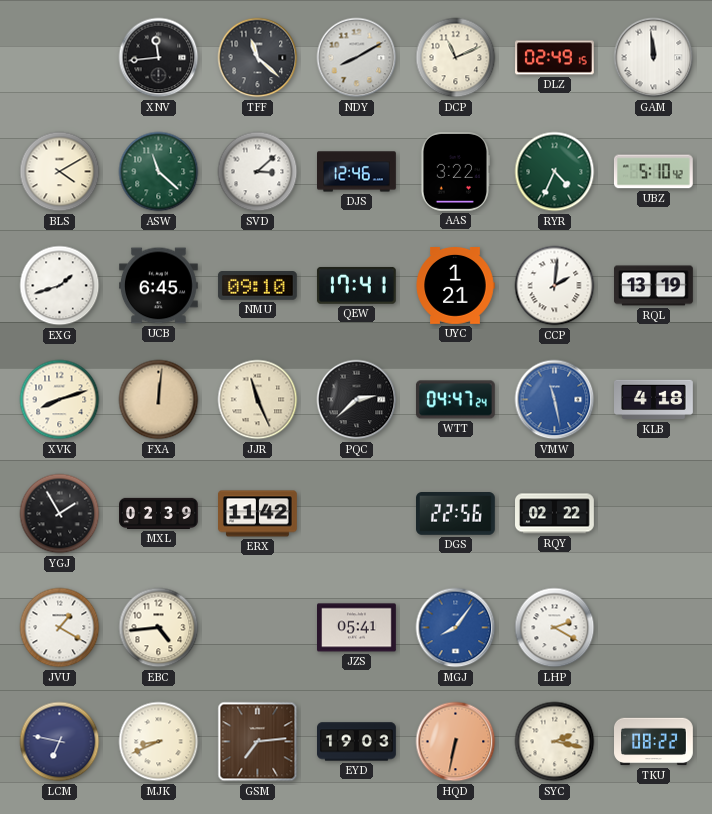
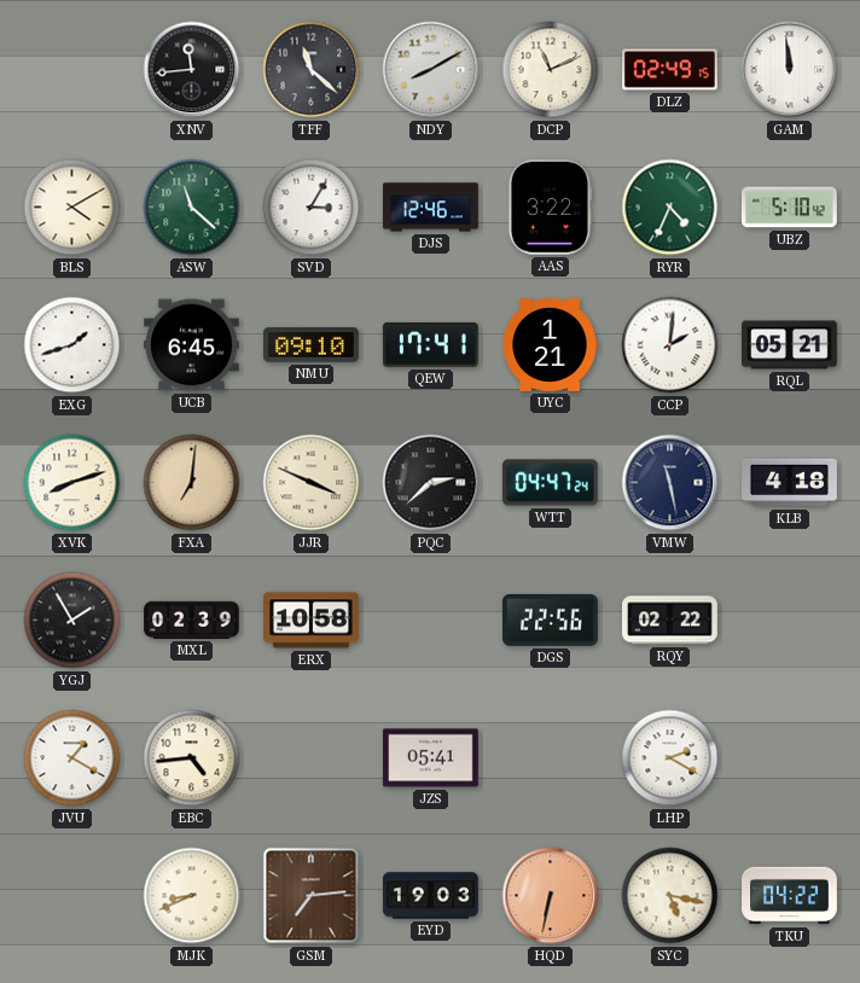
SVD: 3:08 -> 3:05
RQL: 13:19 -> 05:21
FXA: 12:01 -> 7:01
JJR: 11:26 -> 3:49
VMW dial: blue -> navy
ERX: 11:42 -> 10:58
MGJ: 8:06 -> none
LCM: 6:47 -> none
SYC: 2:17 -> 5:17
TKU: 08:22 -> 04:22
